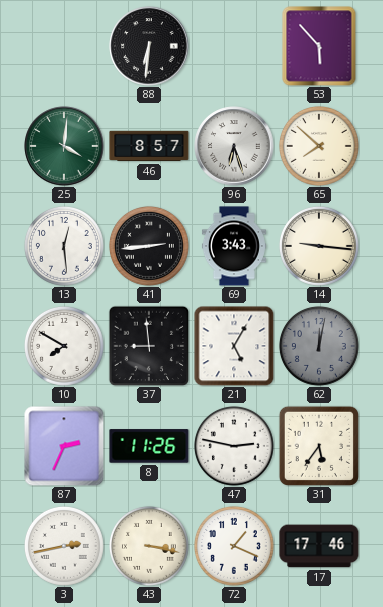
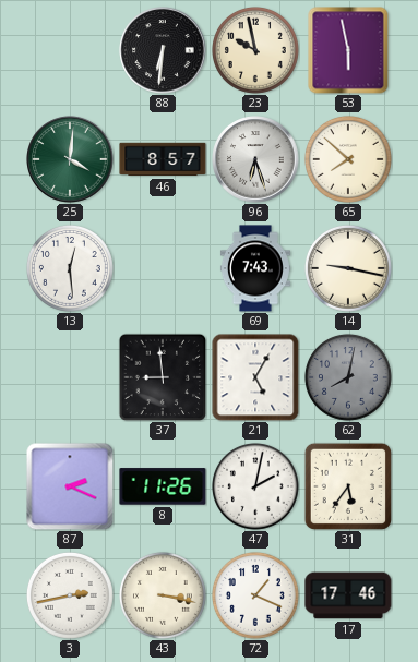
23: none -> 9:58
53: 5:53 -> 5:58
41: 2:44 -> none
69: 3:43 -> 7:43
14: 9:16 -> 9:17
10: 7:50 -> none
62: 12:02 -> 8:02
87: 2:34 -> 2:19
47: 2:47 -> 2:02
